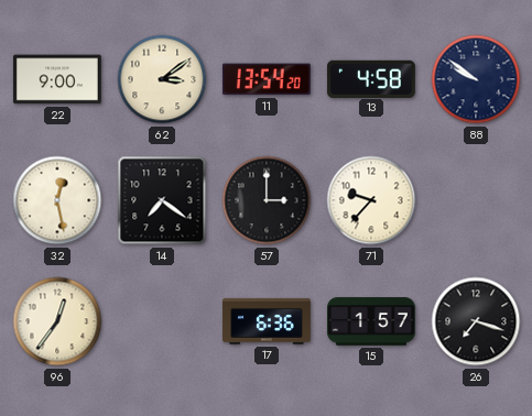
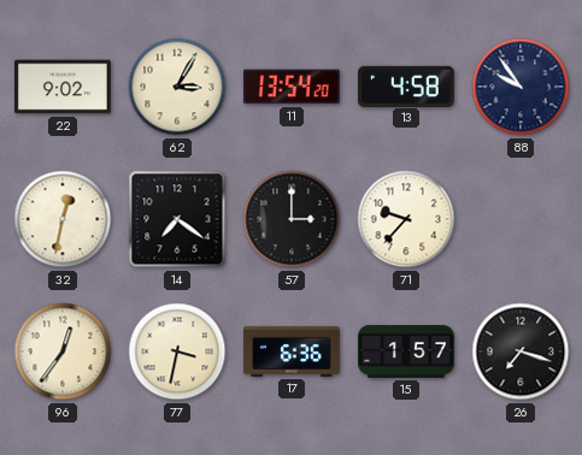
22: 9:00 -> 9:02
62: 3:09 -> 3:05
88: 9:51 -> 9:54
32: 12:28 -> 12:32
77: none -> 3:32
